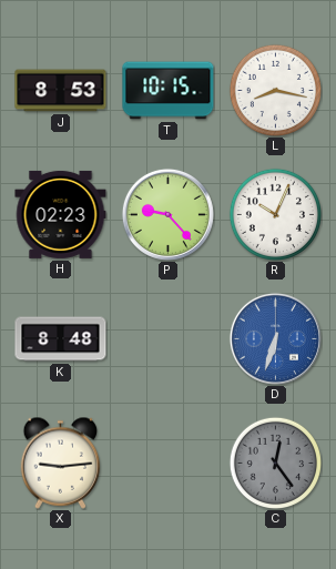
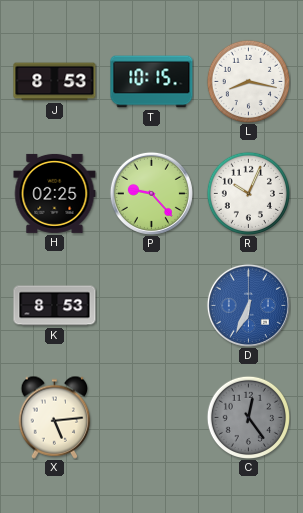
H: 02:23 -> 02:25
K: 8:48 -> 8:53
D: 6:33 -> 6:34
X: 9:14 -> 5:14
